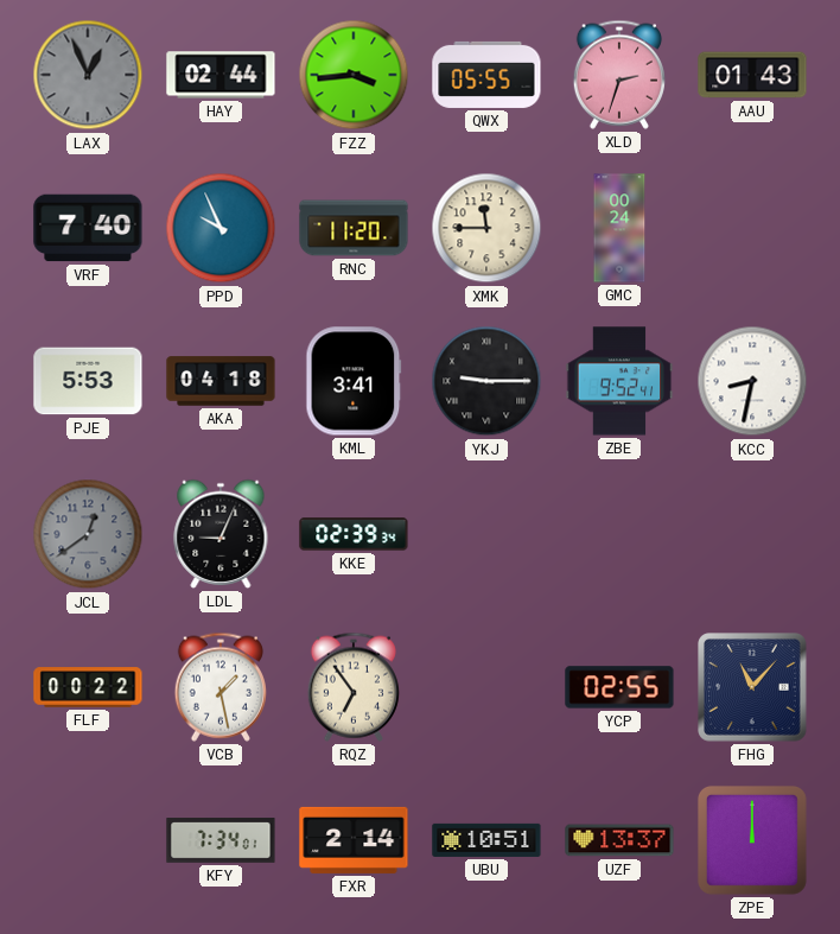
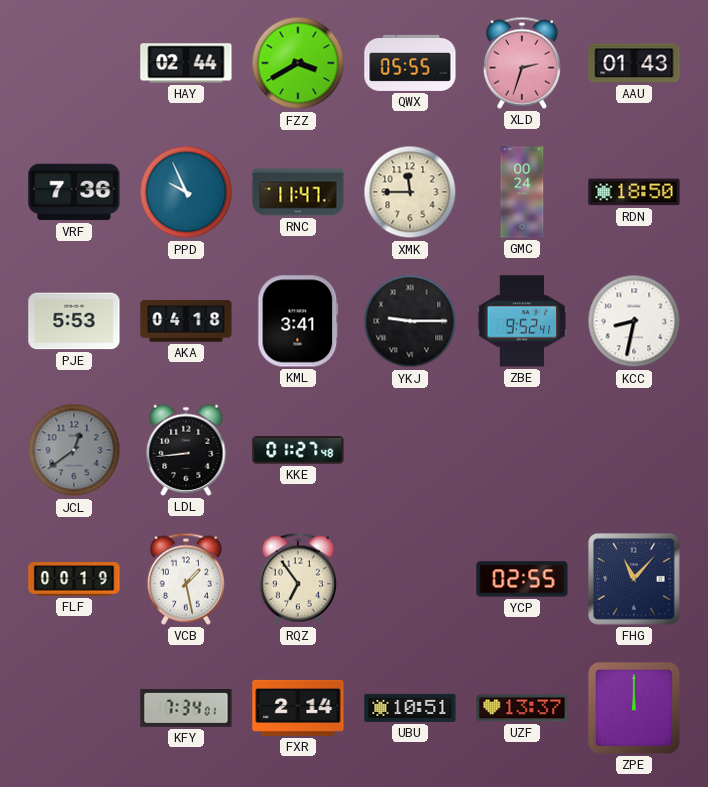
LAX: 12:56 -> none
FZZ: 3:44 -> 3:40
VRF: 7:40 -> 7:36
RNC: 11:20 -> 11:47
RDN: none -> 18:50
LDL: 9:04 -> 8:44
KKE: 02:39 -> 01:27
FLF: 00:22 -> 00:19
